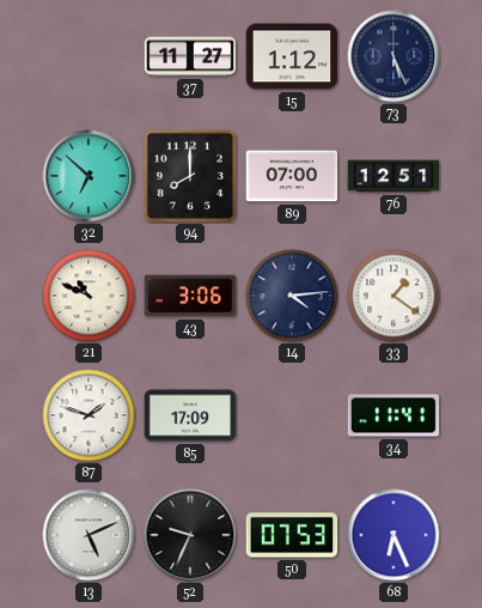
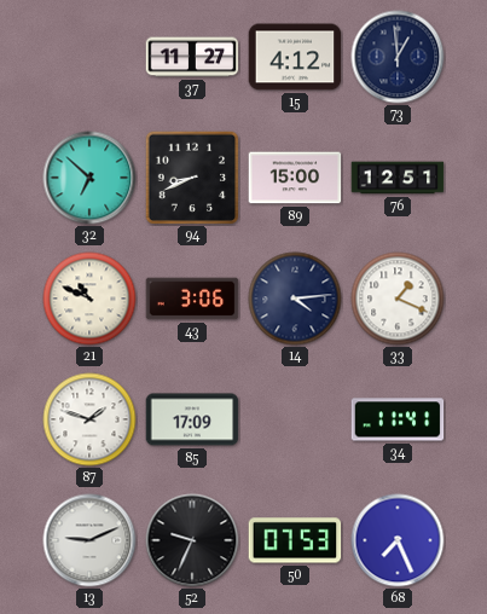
15: 1:12 -> 4:12
73: 5:26 -> 12:59
94: 8:00 -> 8:41
89: 07:00 -> 15:00
33: 1:21 -> 1:19
13: 5:11 -> 9:11
68: 6:26 -> 7:26
